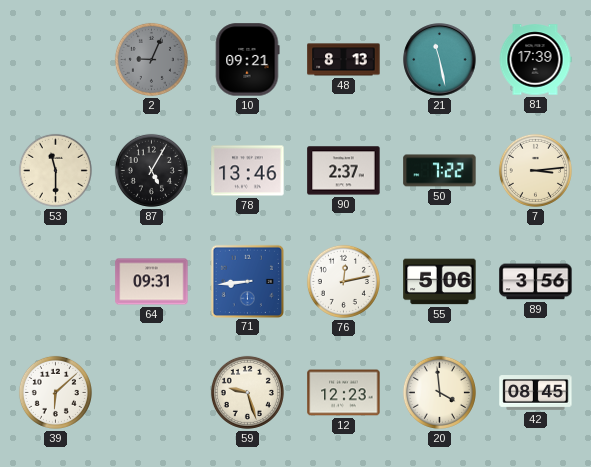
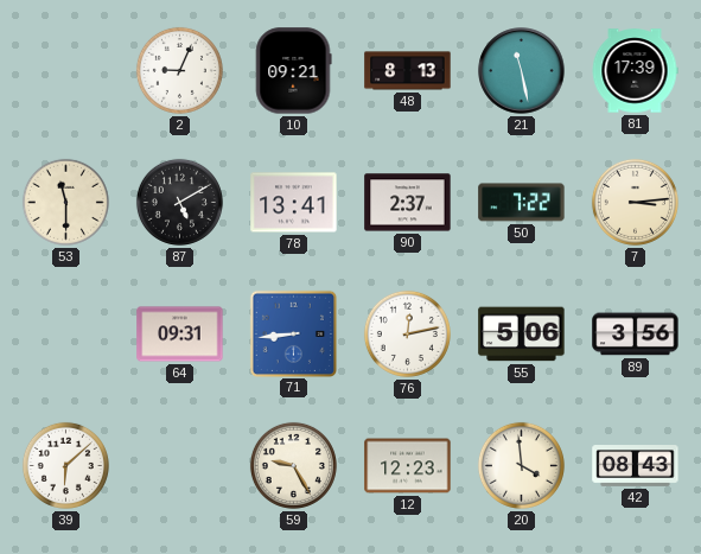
2 dial: grey -> white
87: 5:05 -> 5:10
78: 13:46 -> 13:41
59: 9:27 -> 9:25
42: 08:45 -> 08:43
